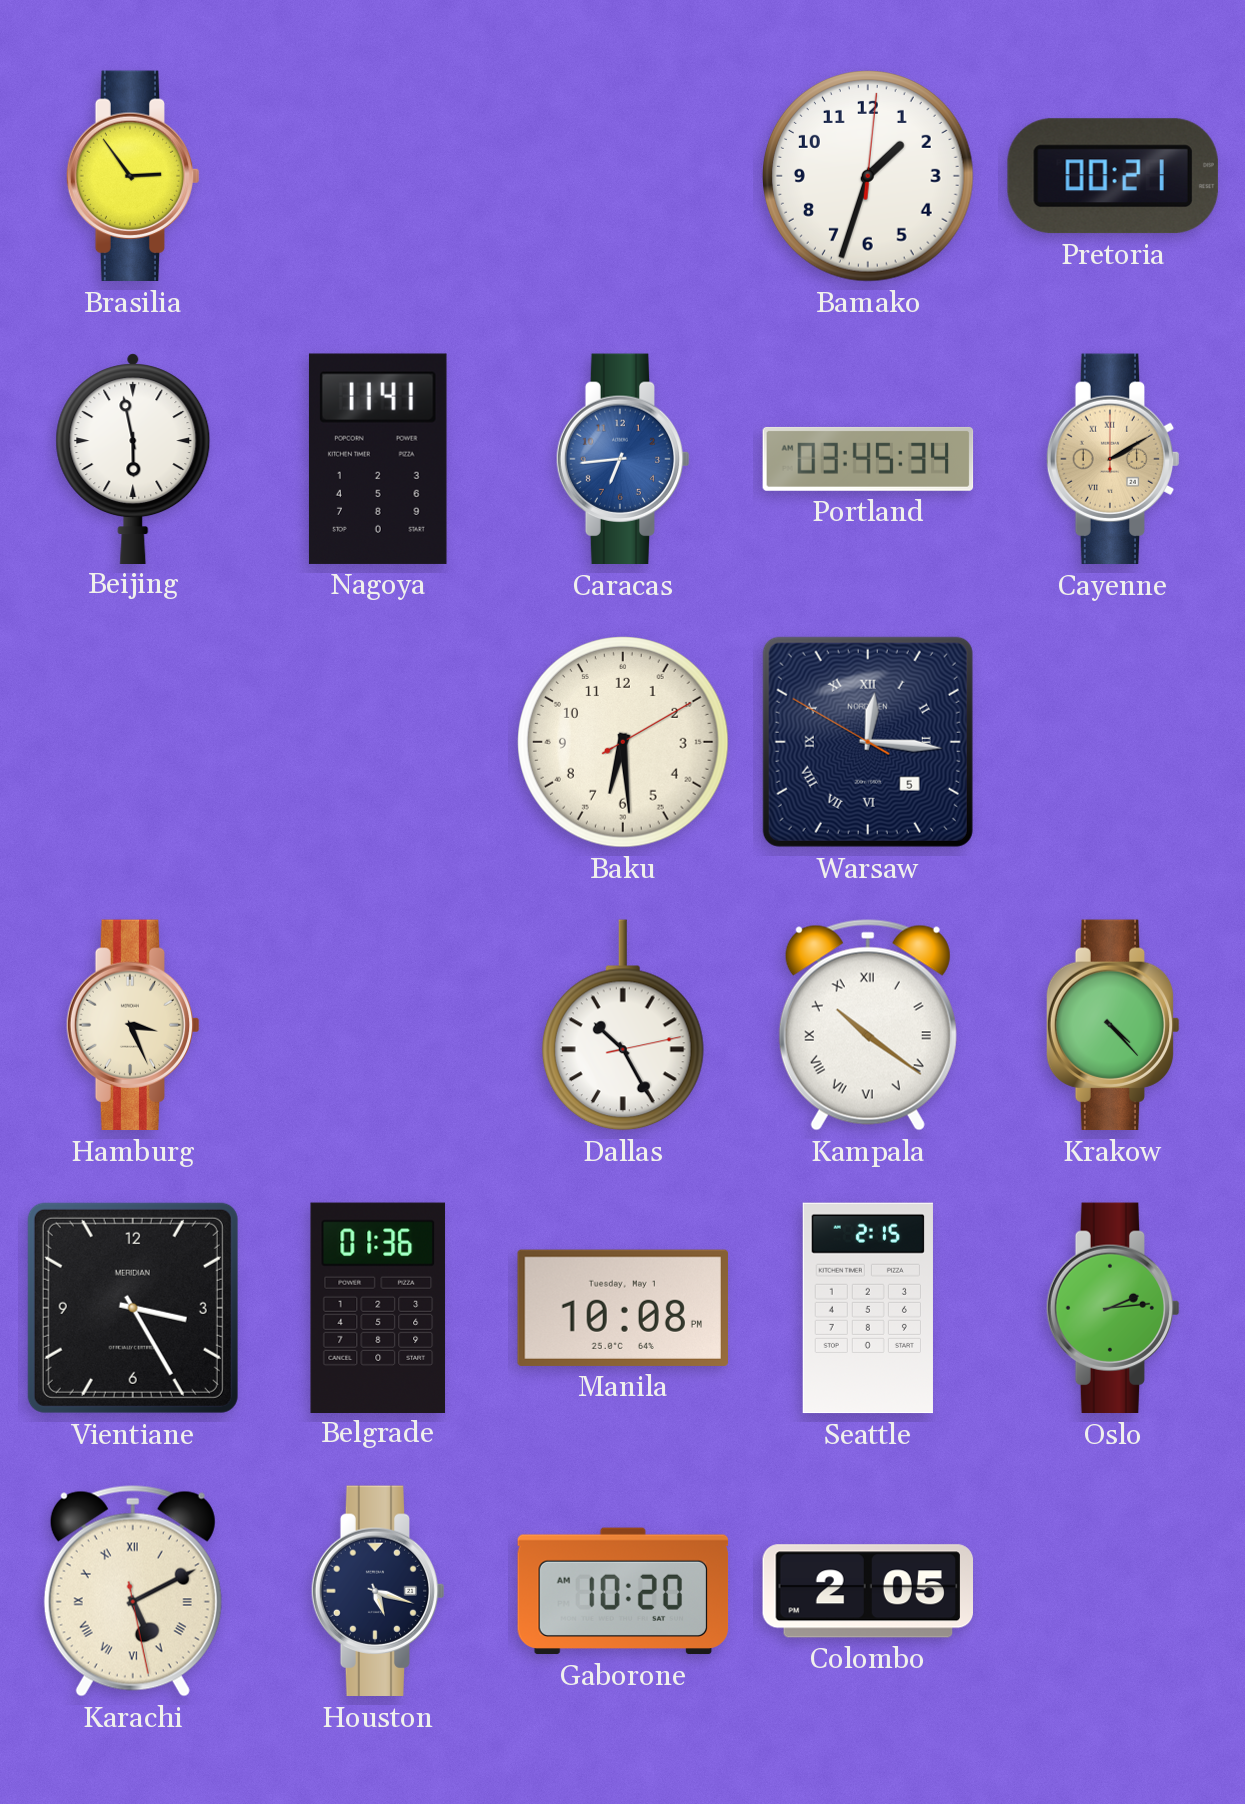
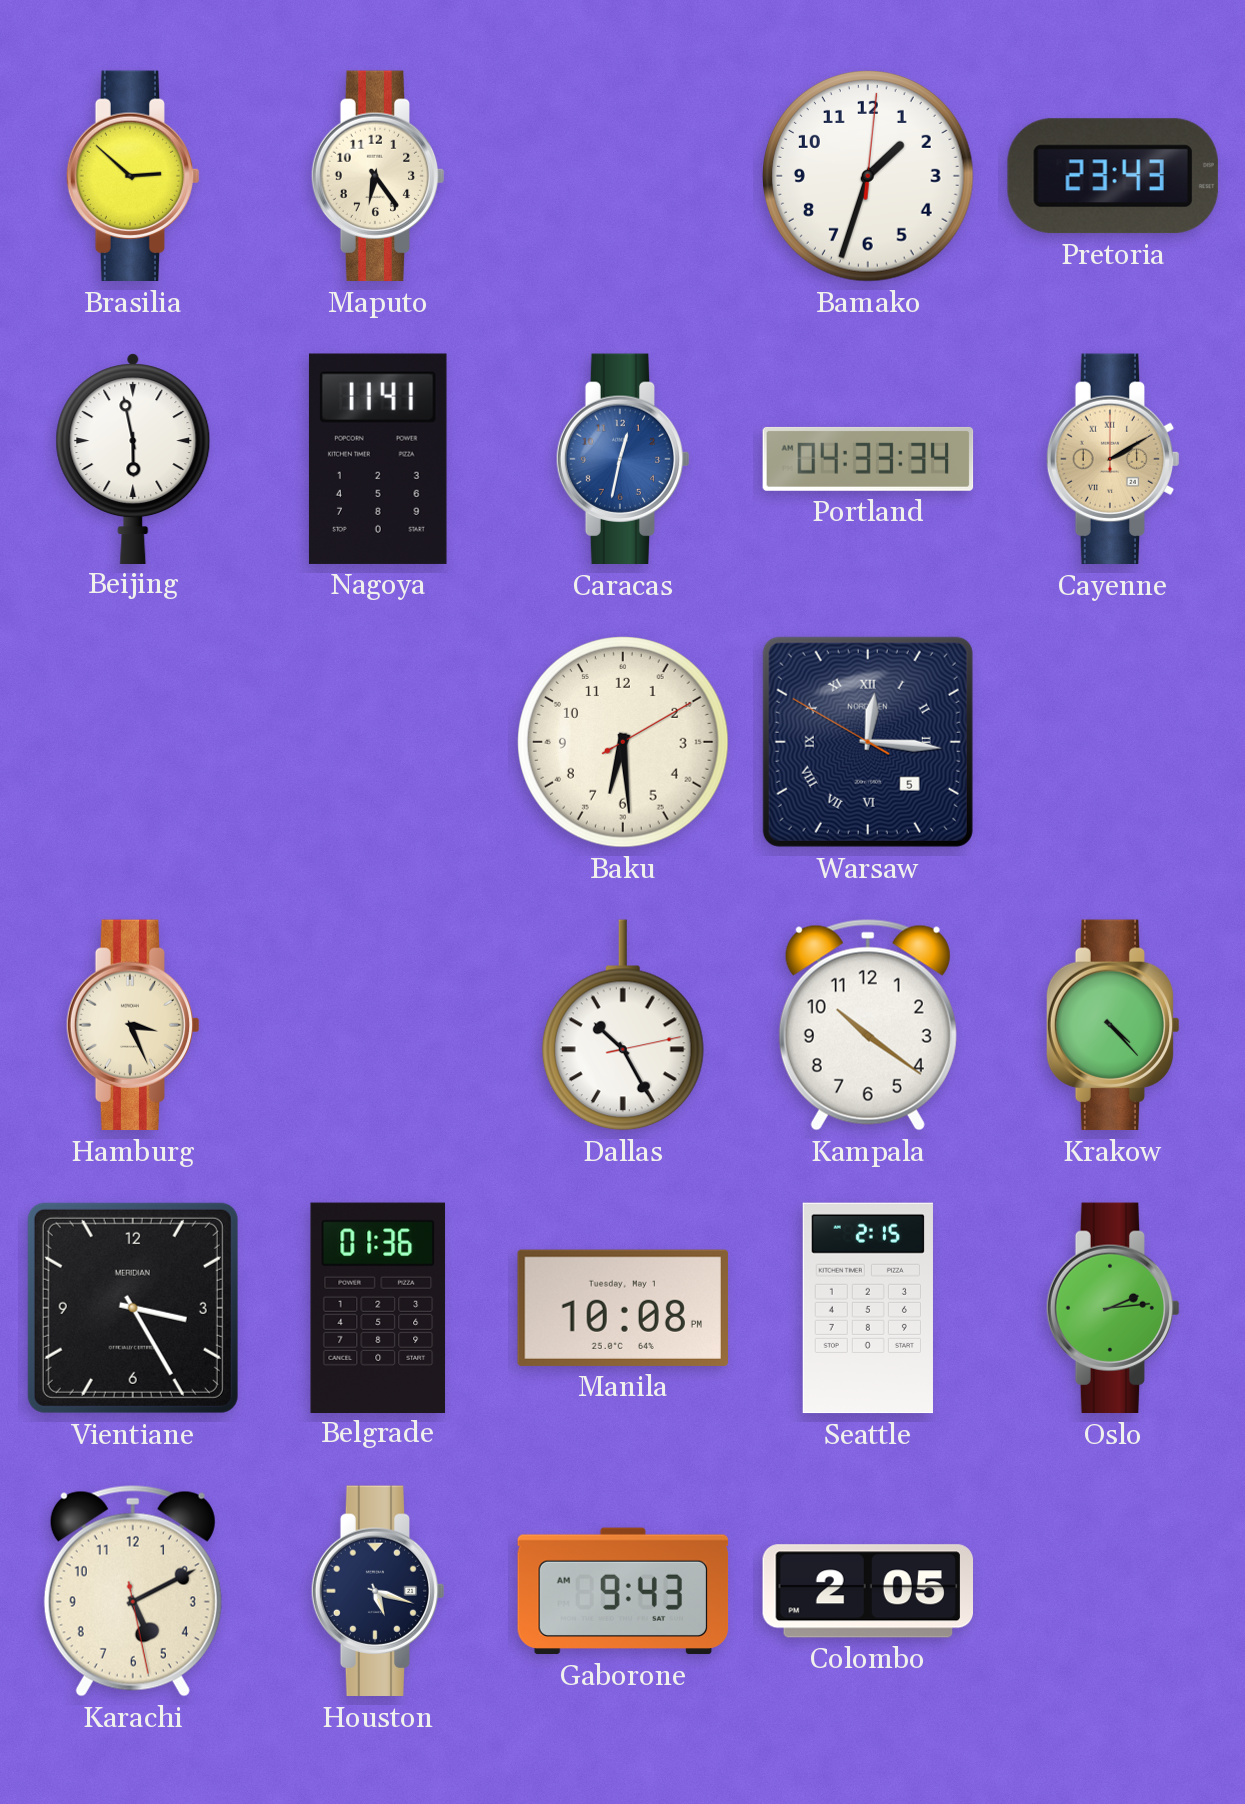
Brasilia: 2:54 -> 2:52
Maputo: none -> 6:24
Pretoria: 00:21 -> 23:43
Caracas: 6:44 -> 12:32
Portland: 03:45 -> 04:33
Kampala numerals: Roman -> Arabic
Karachi numerals: Roman -> Arabic
Gaborone: 10:20 -> 9:43
